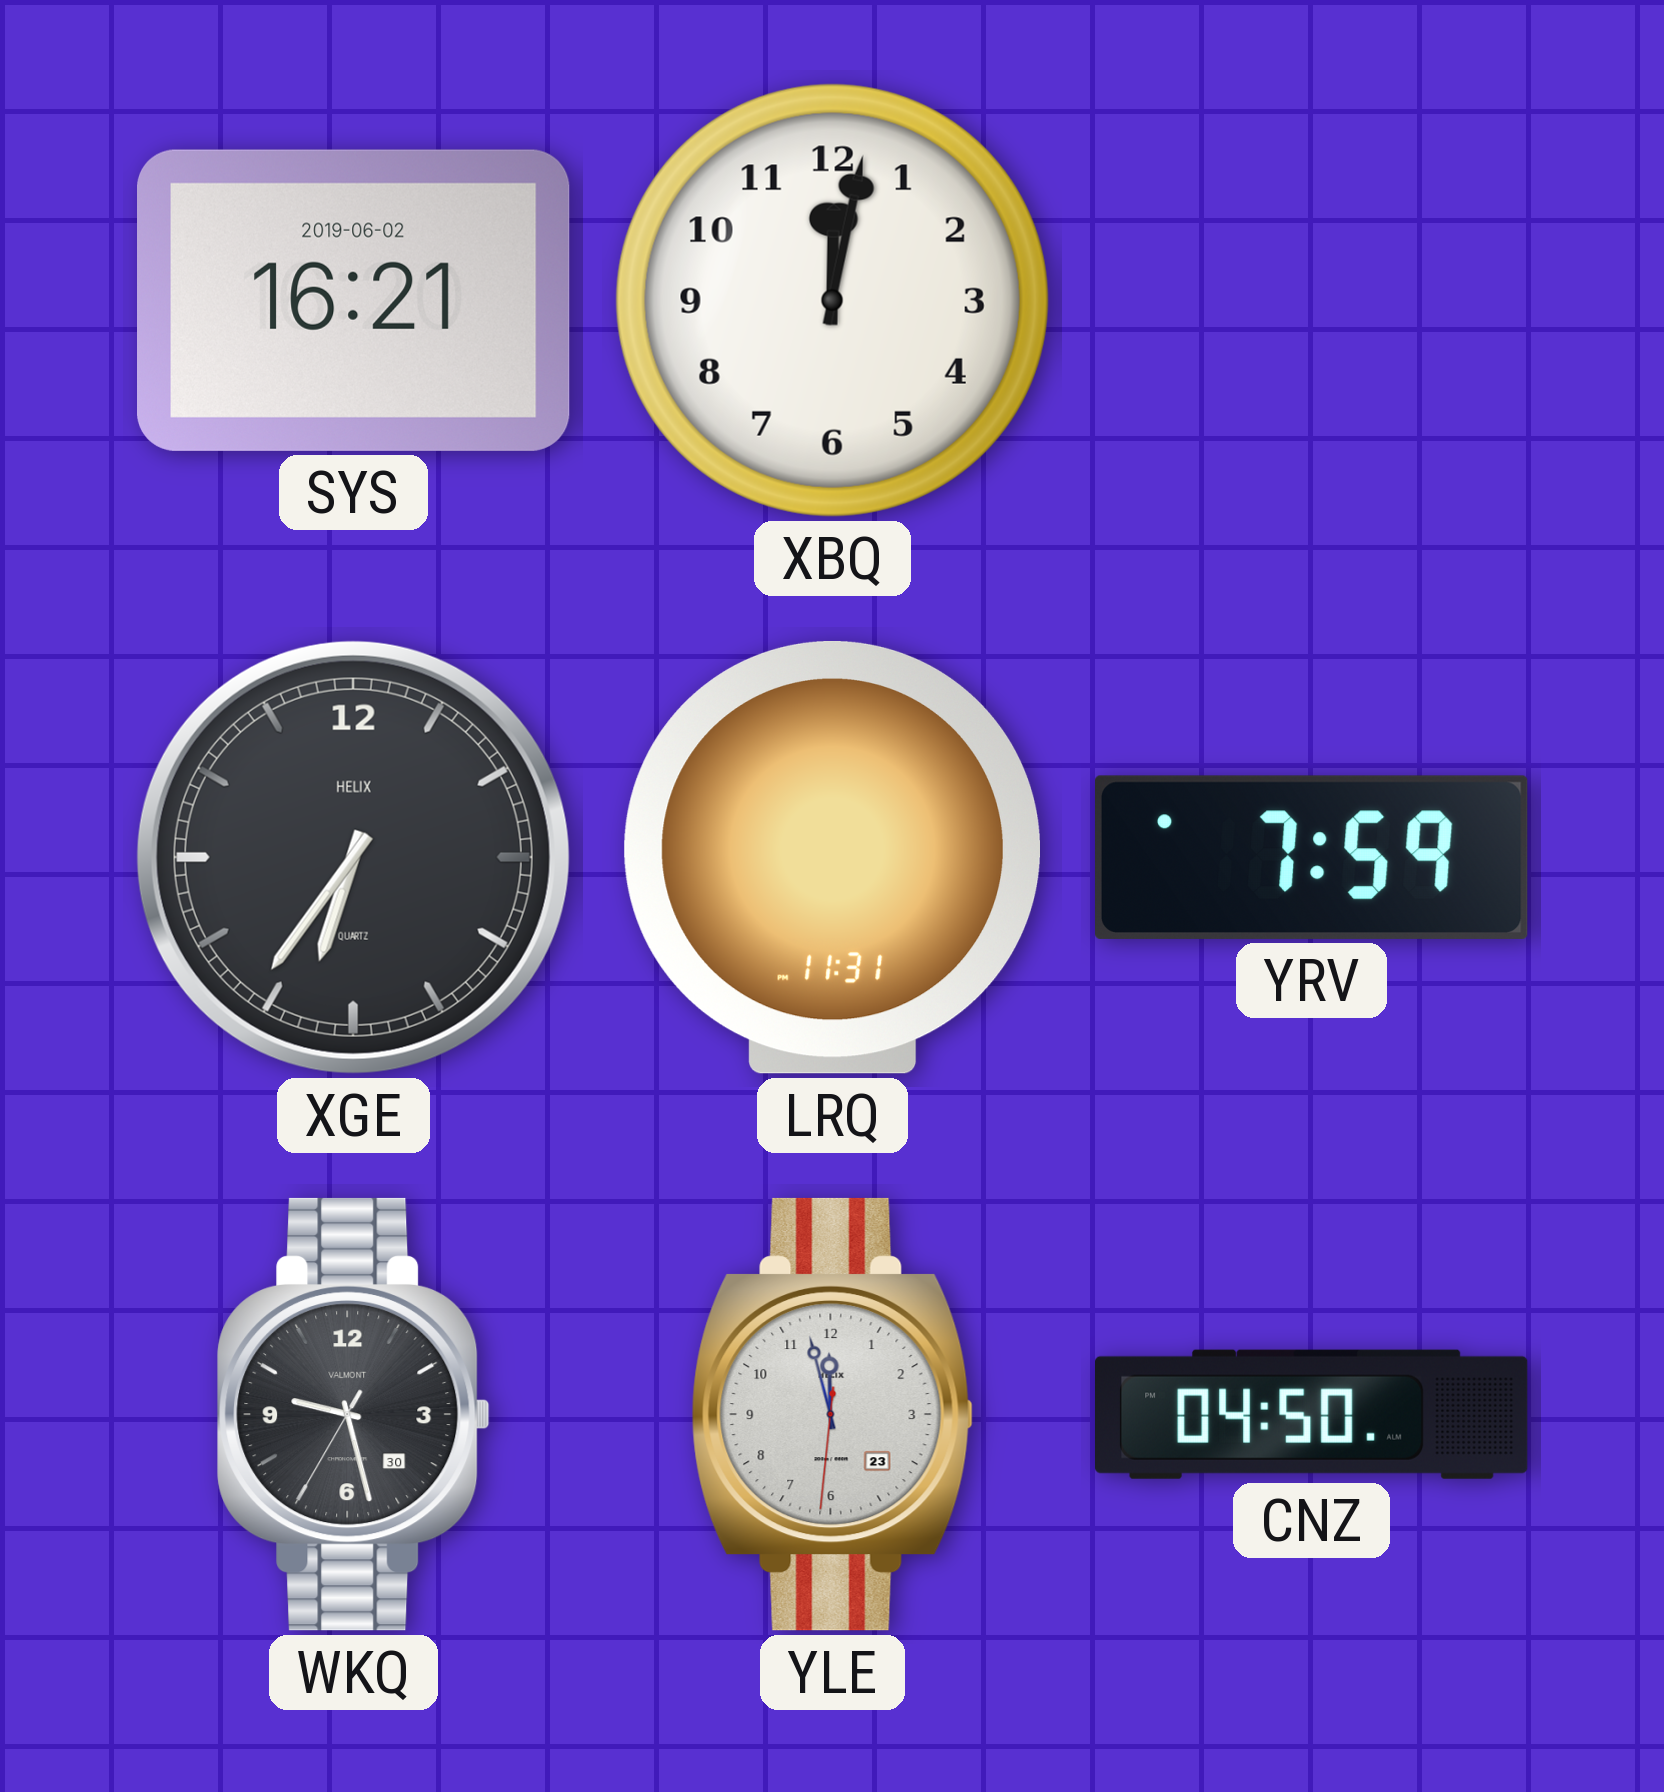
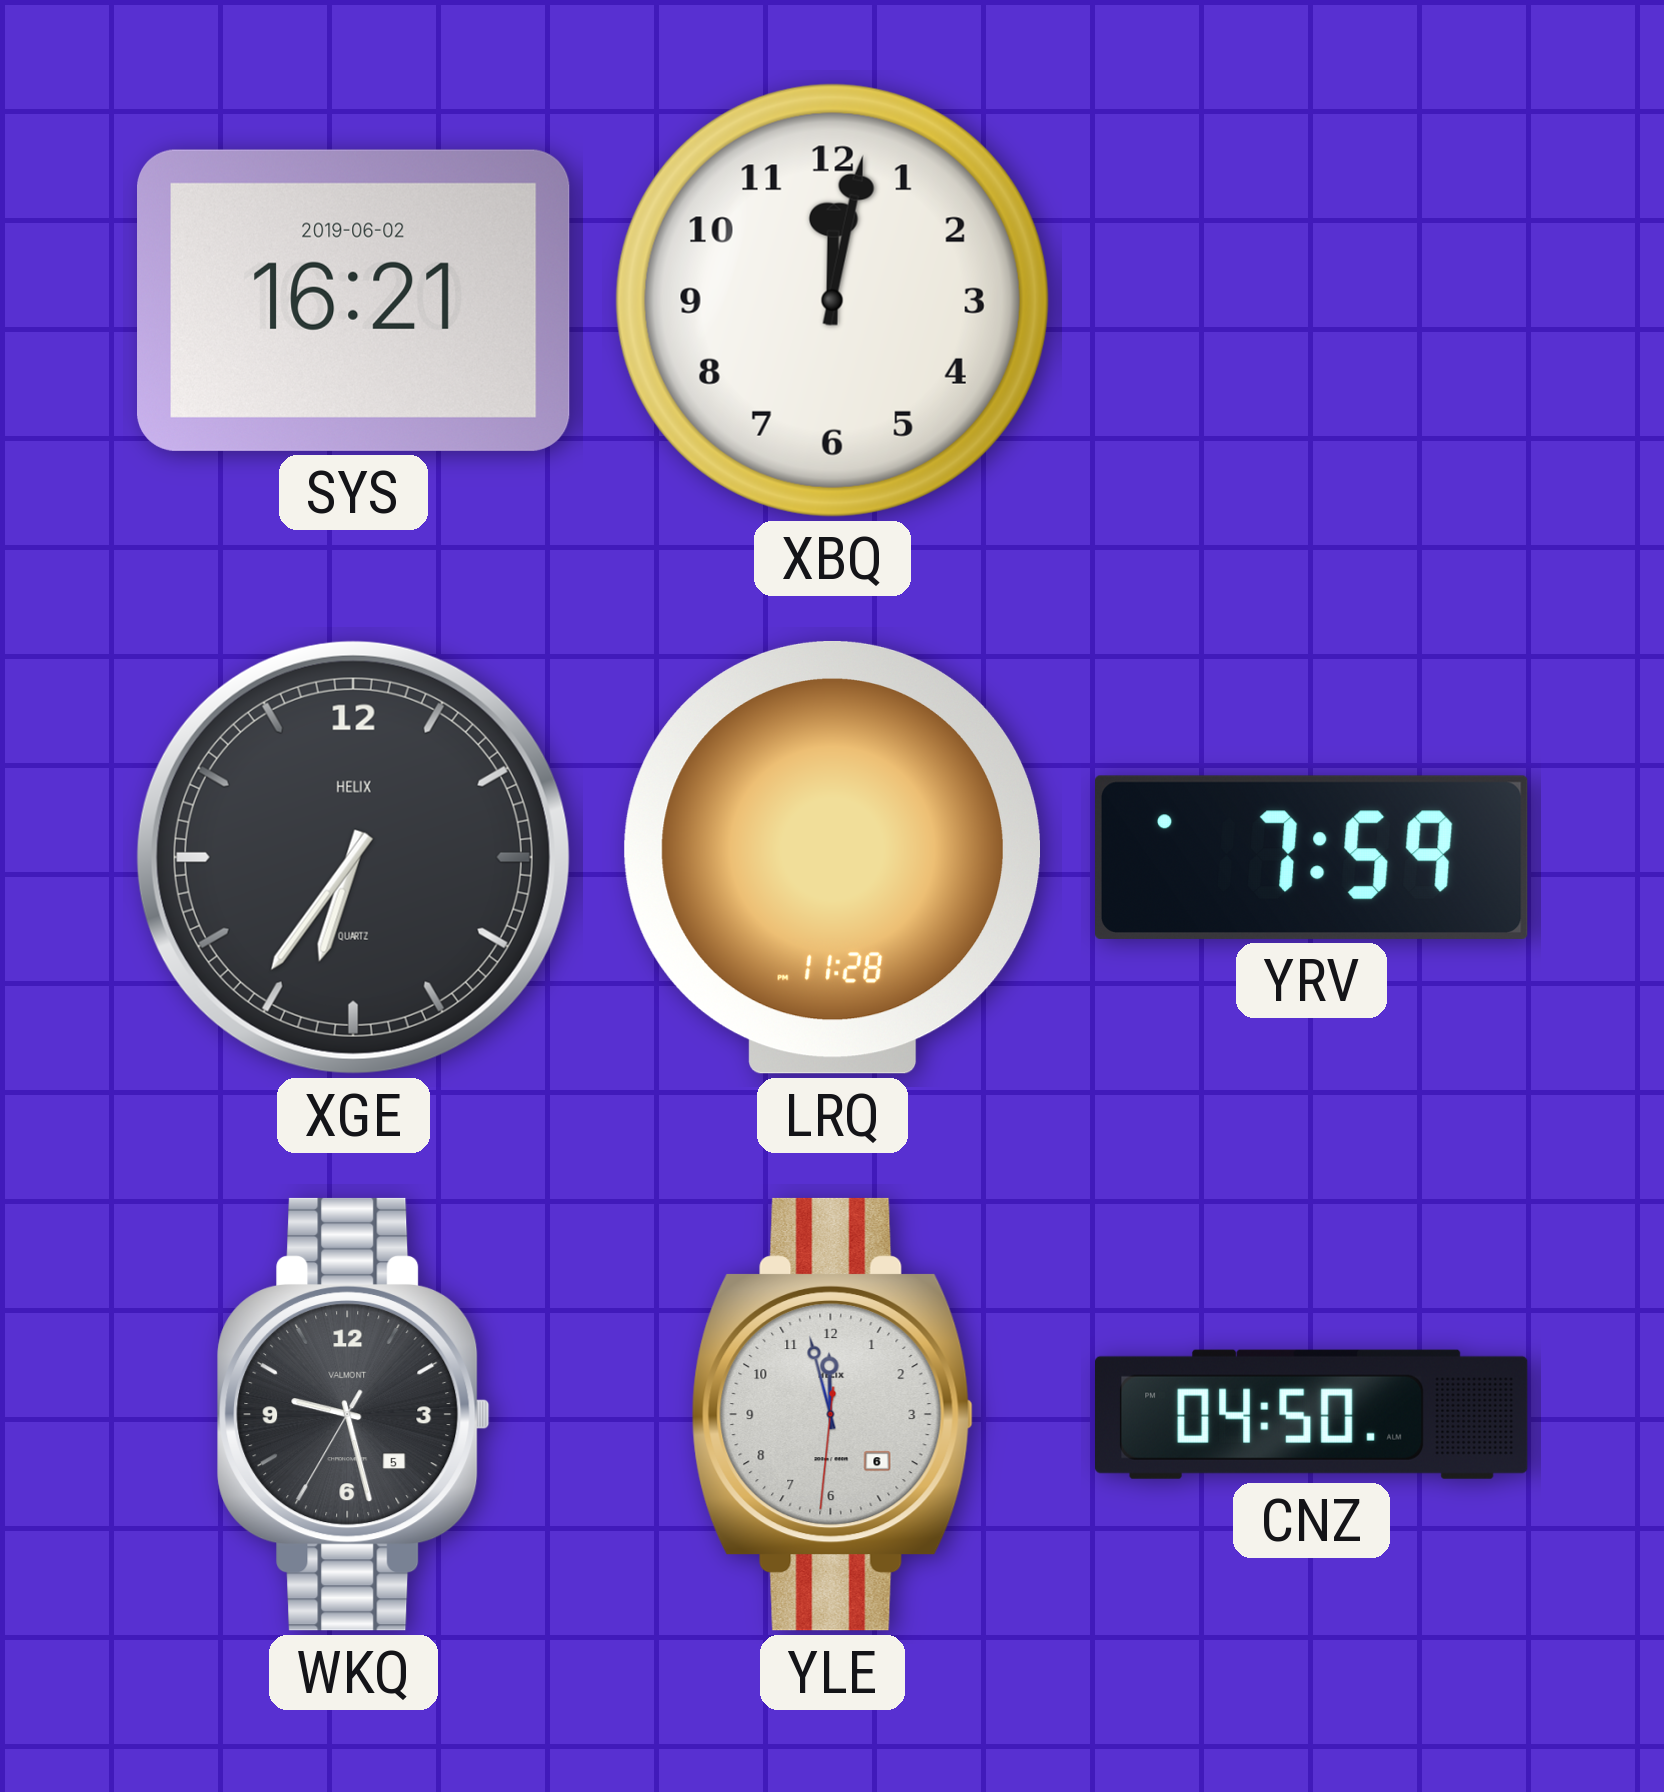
LRQ: 11:31 -> 11:28
WKQ date: 30 -> 5
YLE date: 23 -> 6
